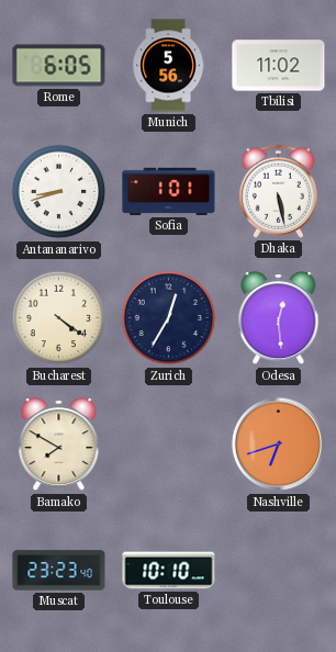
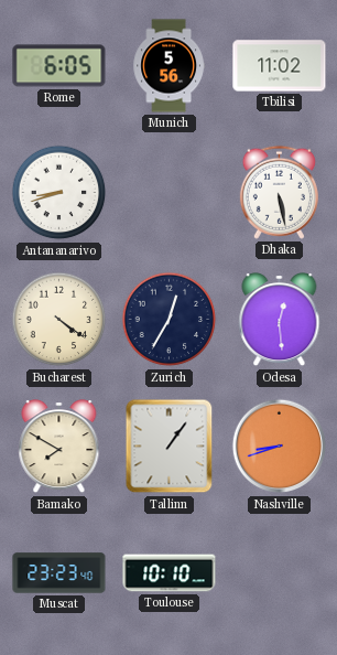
Sofia: 1:01 -> none
Tallinn: none -> 1:06
Nashville: 6:42 -> 8:42
